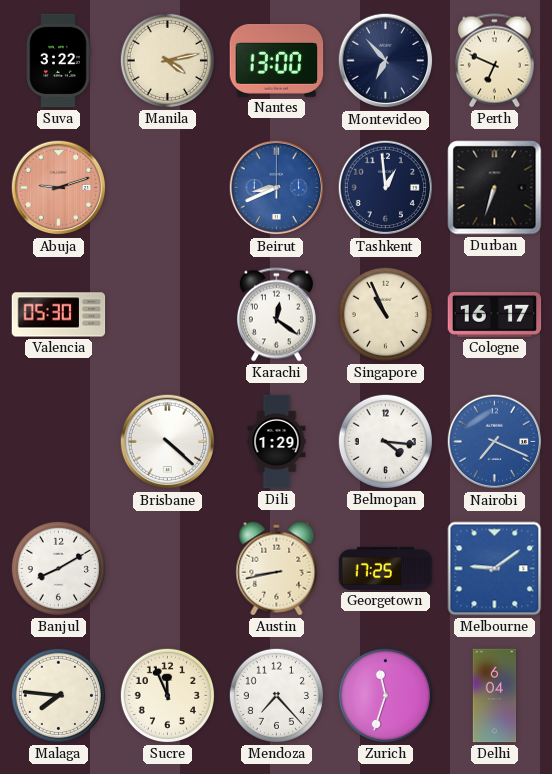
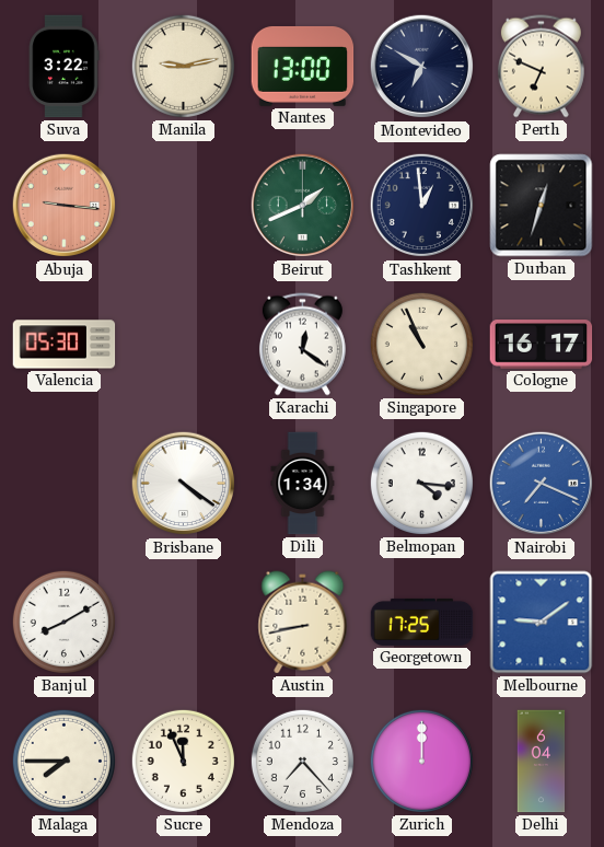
Manila: 4:13 -> 9:13
Montevideo: 6:53 -> 6:50
Abuja: 9:12 -> 9:16
Beirut: 8:41 -> 1:41
Beirut dial: blue -> green
Durban: 6:33 -> 12:33
Brisbane: 4:22 -> 4:21
Dili: 1:29 -> 1:34
Malaga: 7:46 -> 7:45
Zurich: 11:33 -> 12:00
